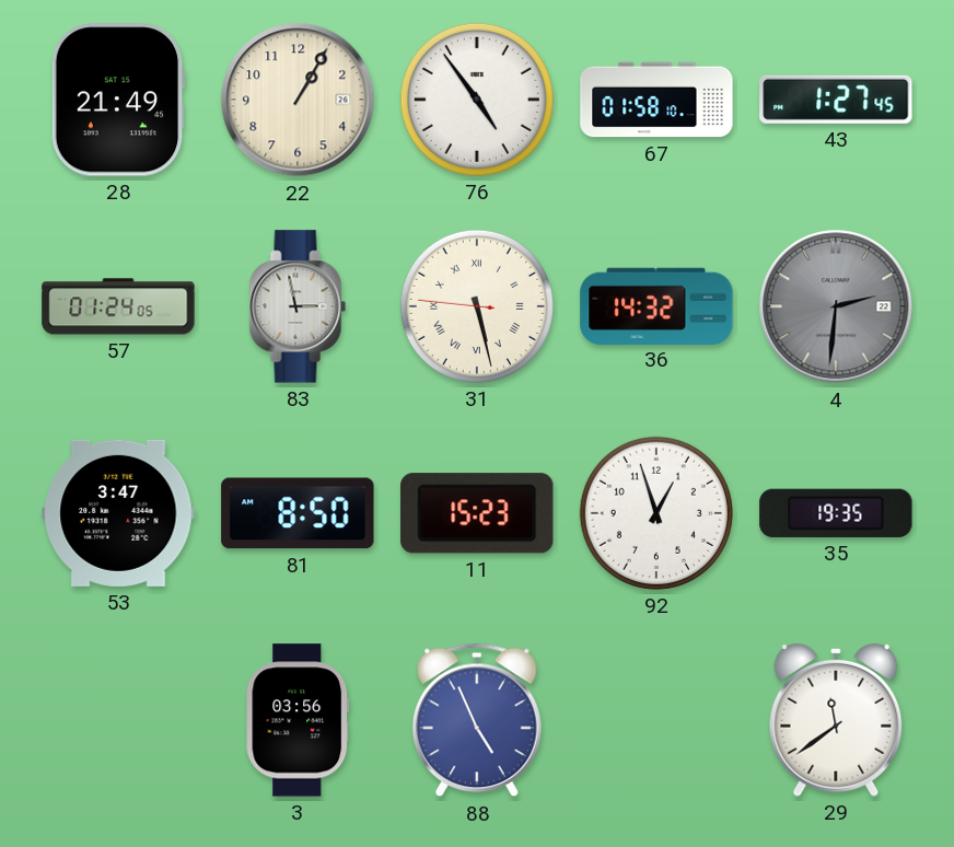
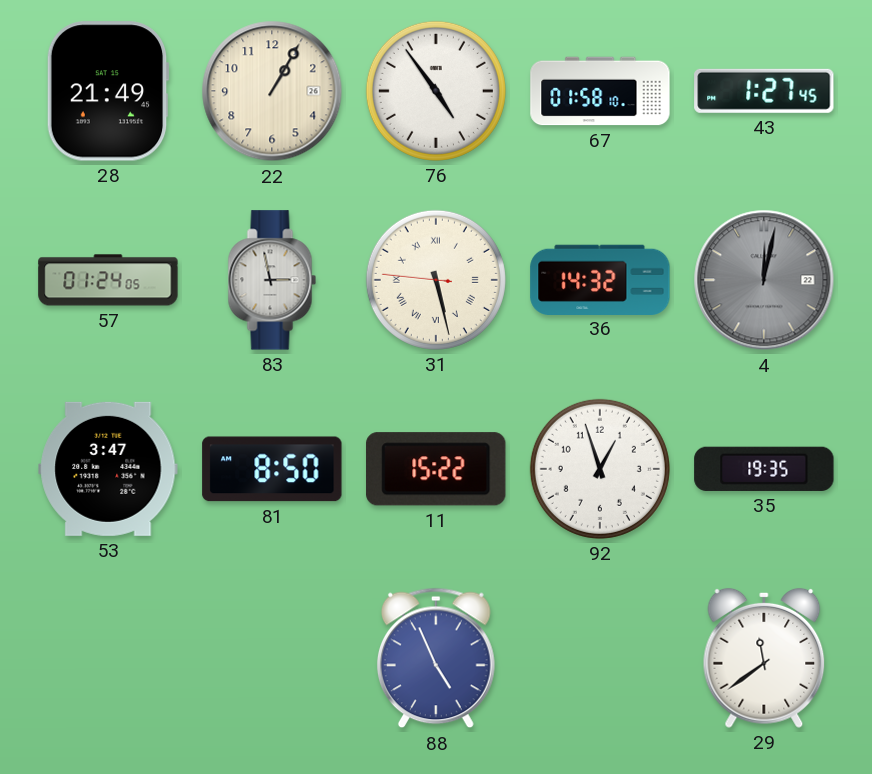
4: 2:31 -> 12:02
11: 15:23 -> 15:22
3: 03:56 -> none
